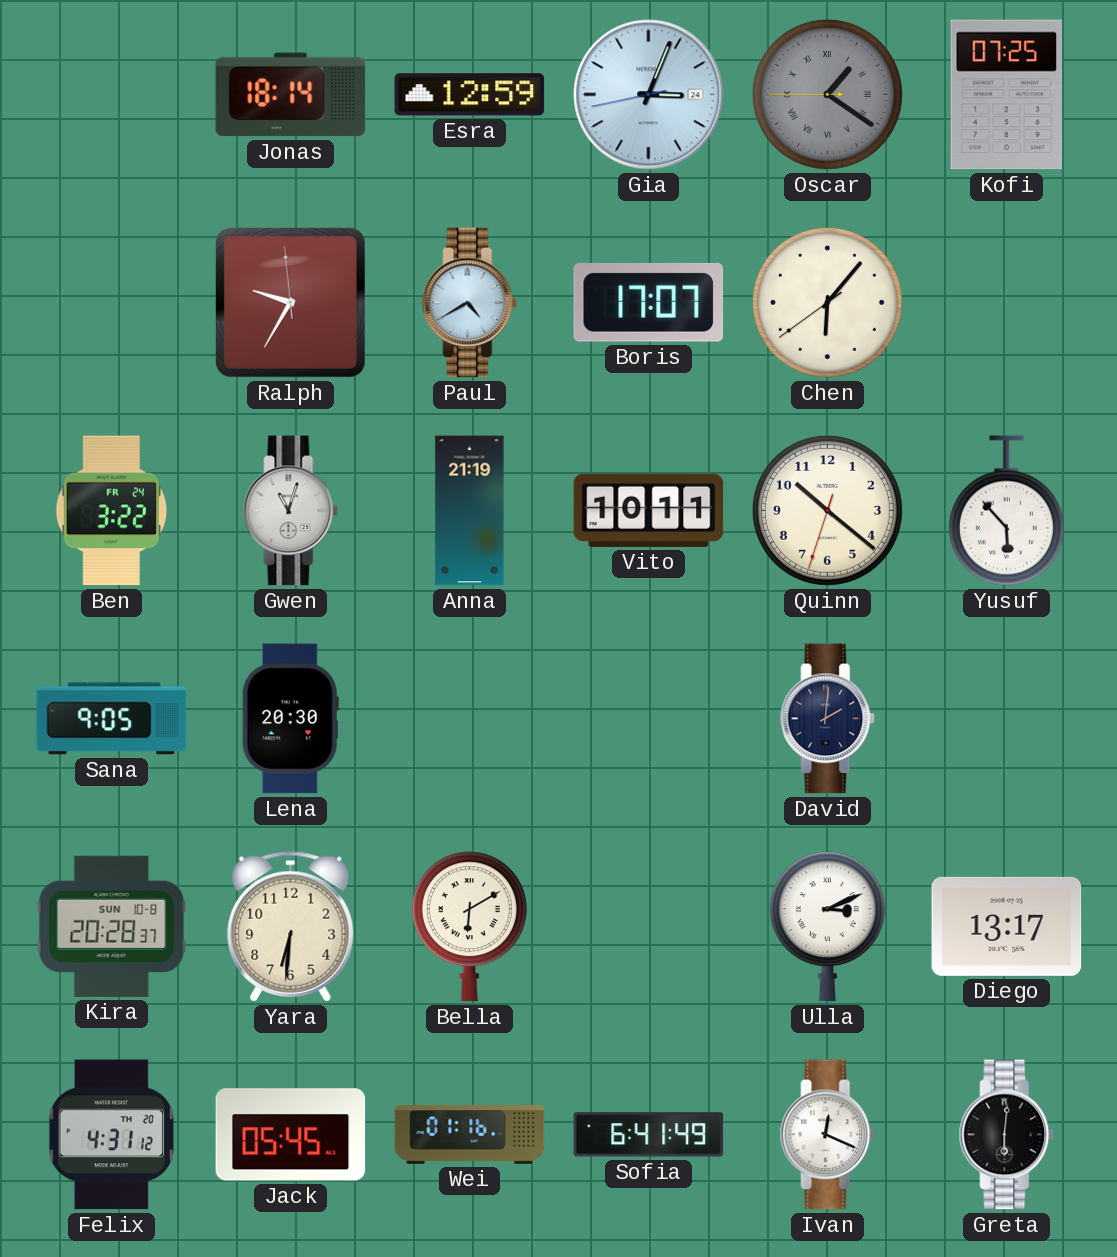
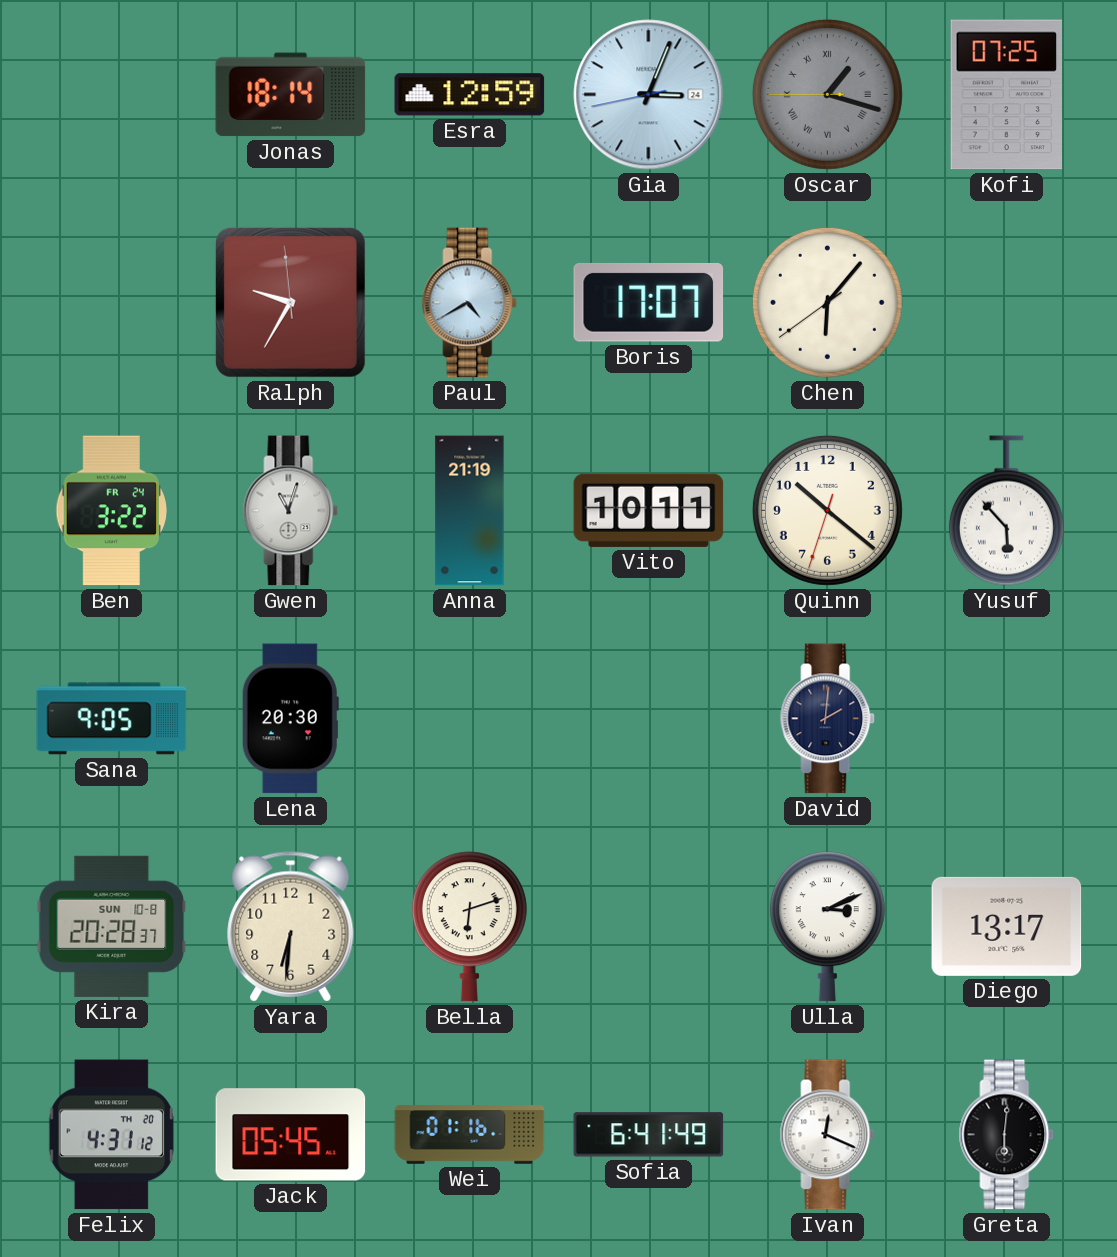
Oscar: 1:20 -> 1:17
Bella: 6:10 -> 6:12
